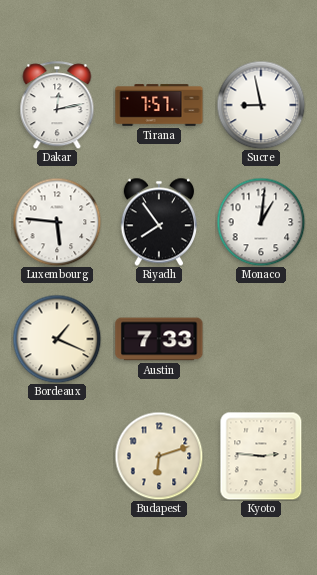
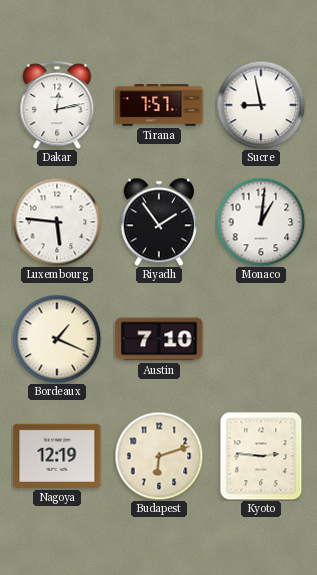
Riyadh: 7:54 -> 1:54
Austin: 7:33 -> 7:10
Nagoya: none -> 12:19
